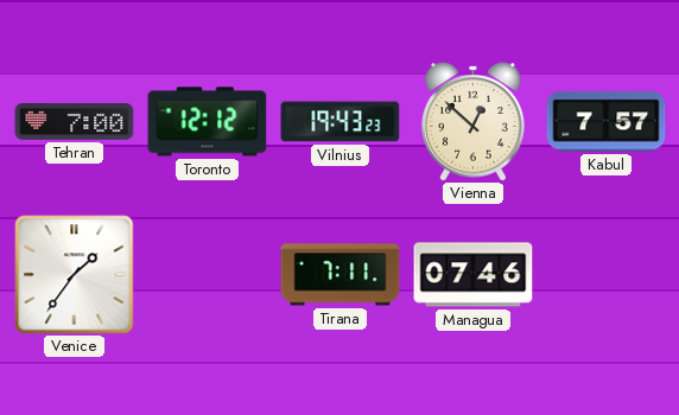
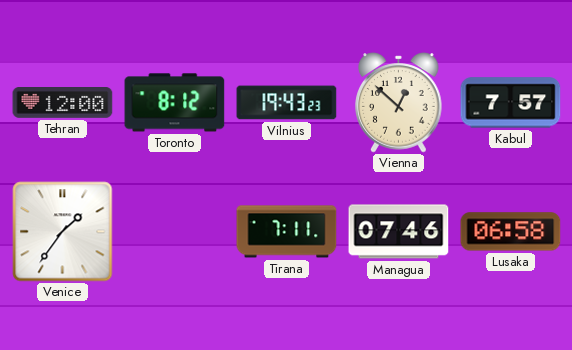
Tehran: 7:00 -> 12:00
Toronto: 12:12 -> 8:12
Lusaka: none -> 06:58
